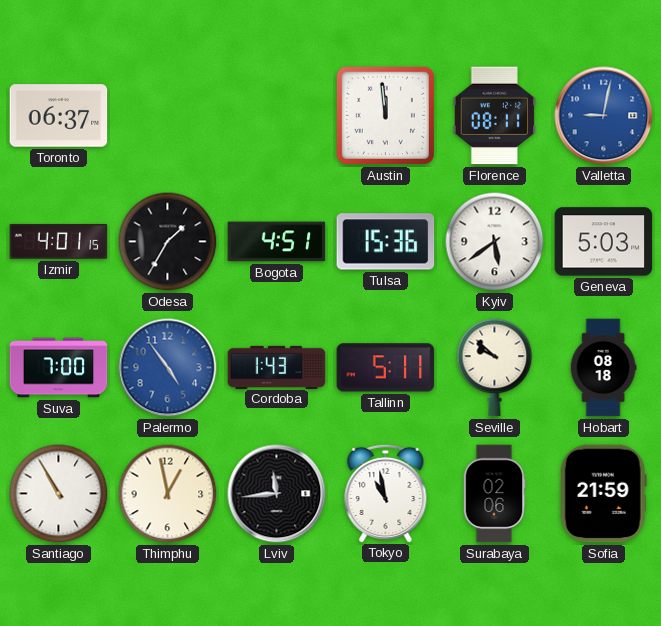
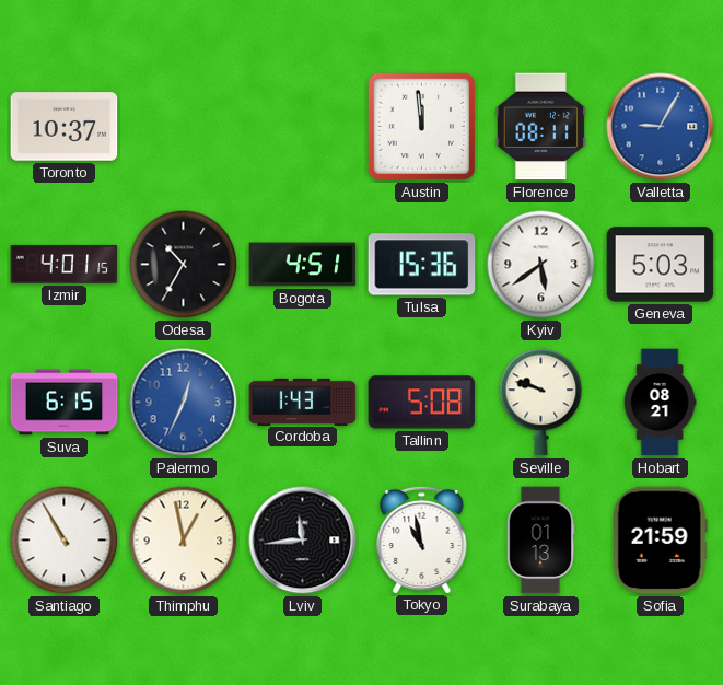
Toronto: 06:37 -> 10:37
Valletta: 9:02 -> 9:05
Odesa: 1:35 -> 10:35
Suva: 7:00 -> 6:15
Palermo: 4:54 -> 12:34
Tallinn: 5:11 -> 5:08
Seville: 9:52 -> 9:48
Hobart: 08:18 -> 08:21
Surabaya: 02:06 -> 01:13
